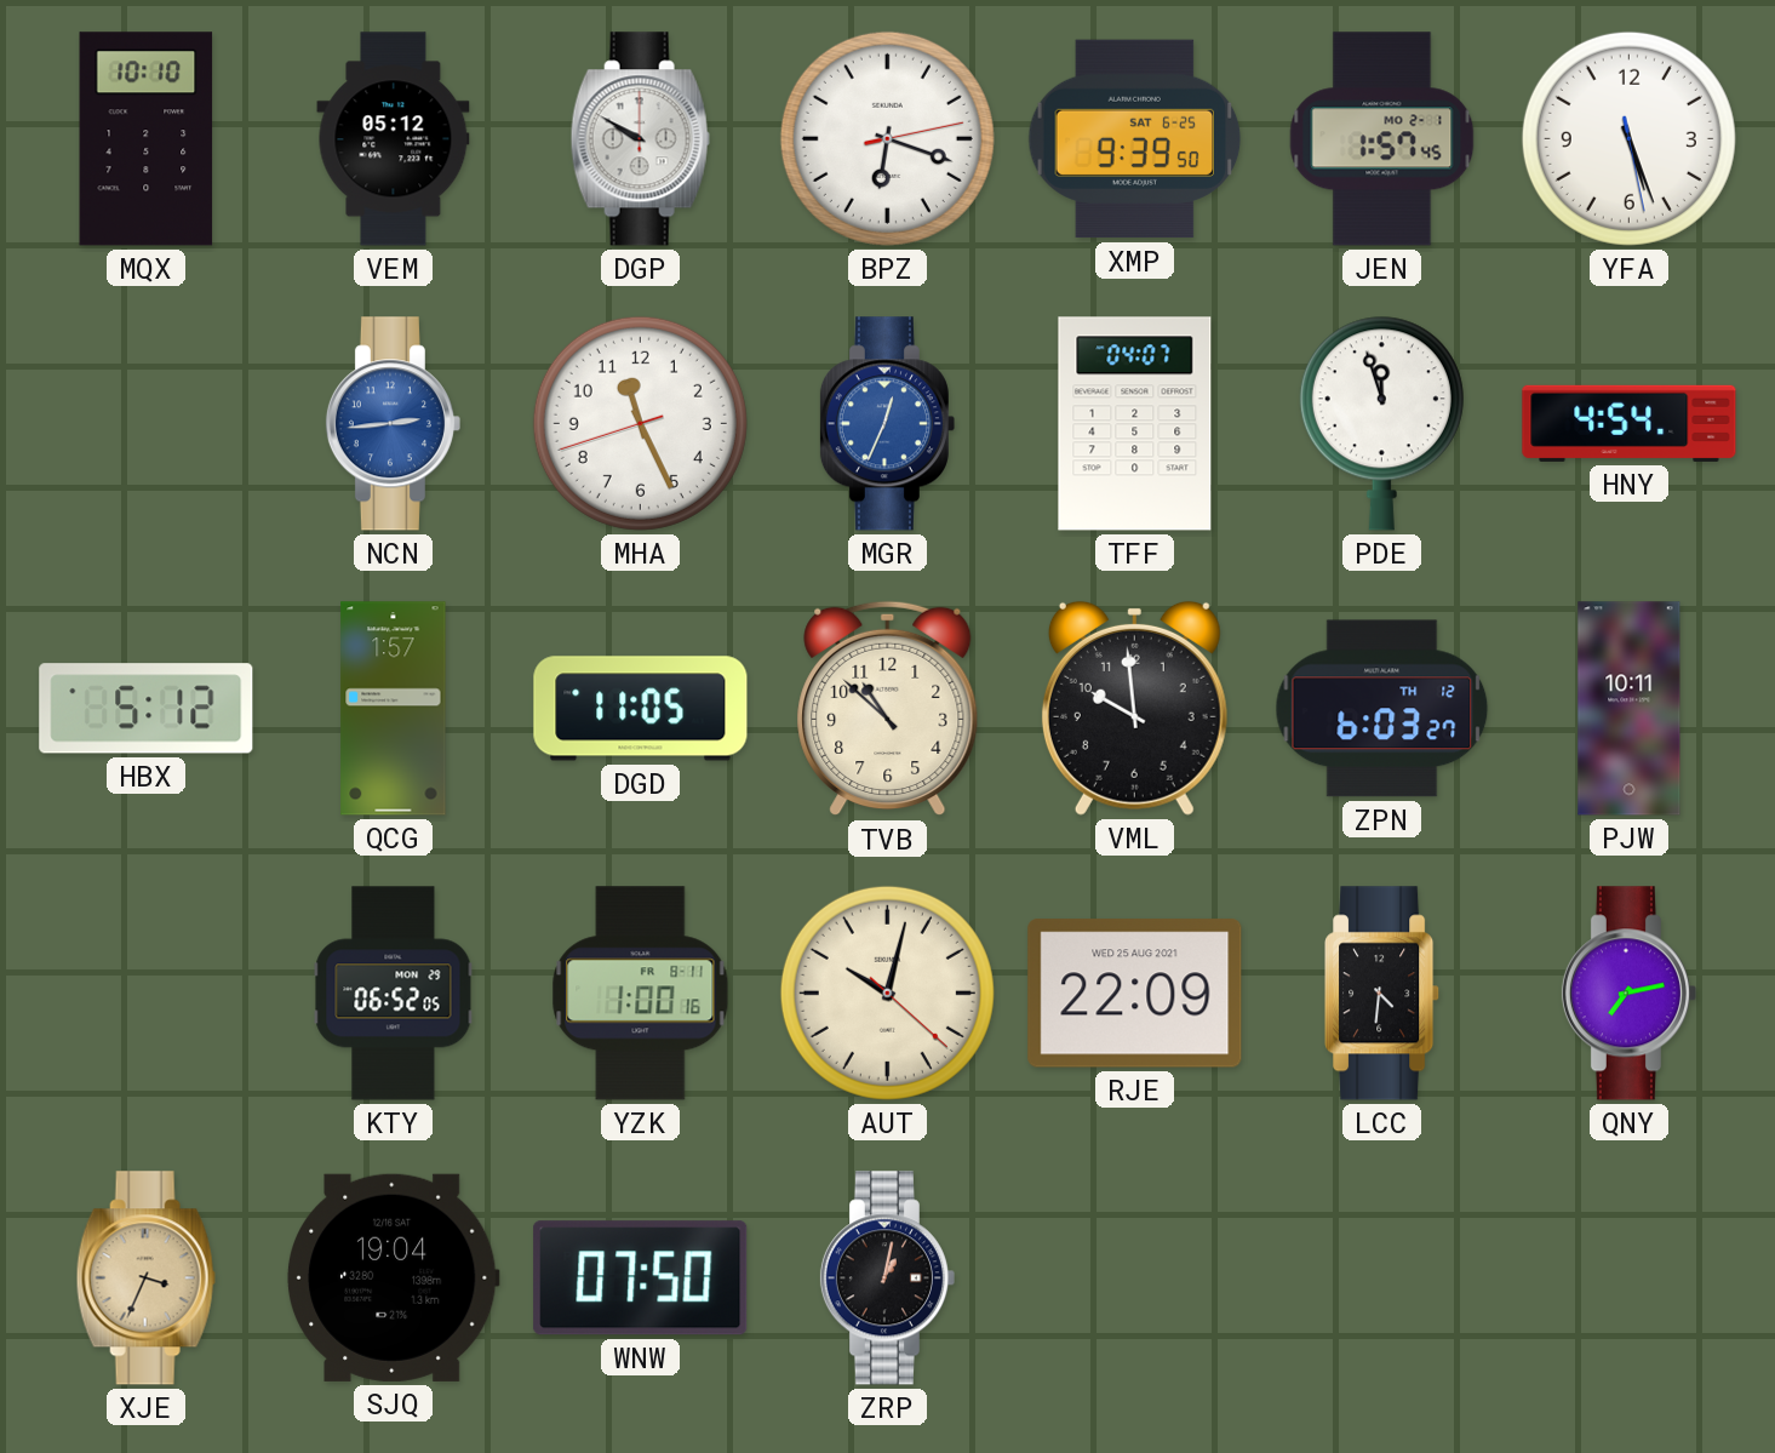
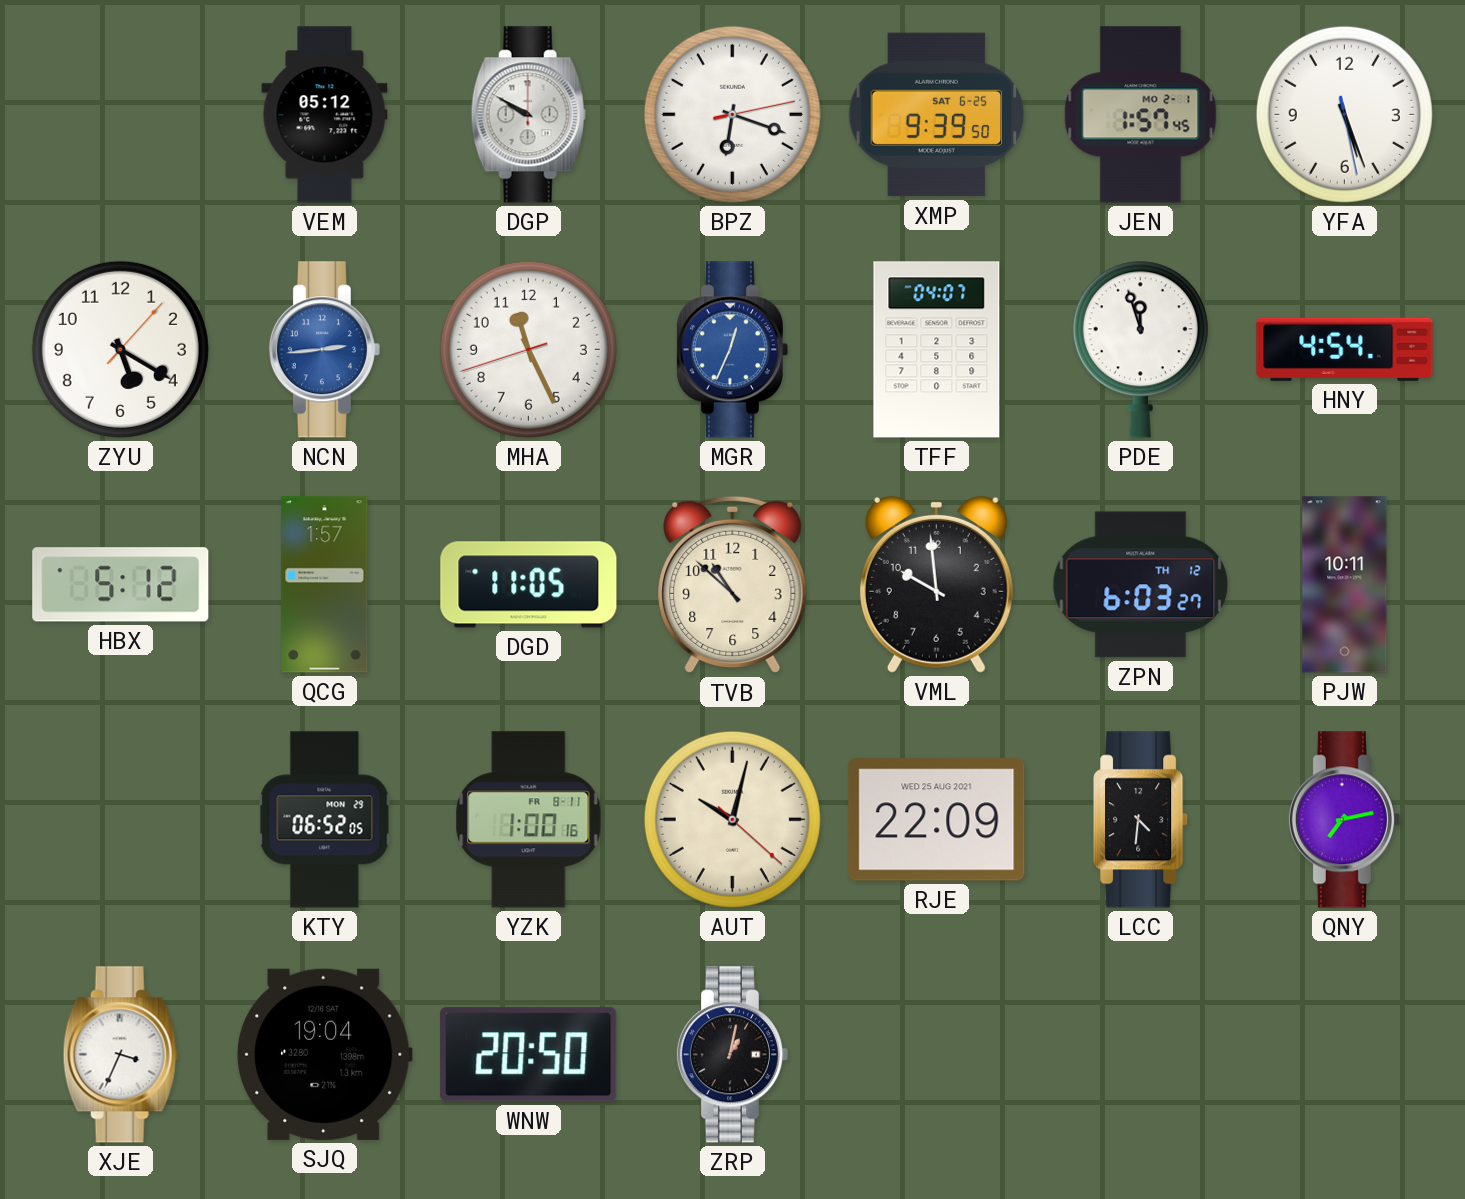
MQX: 10:10 -> none
ZYU: none -> 5:20
XJE dial: champagne -> white
WNW: 07:50 -> 20:50
